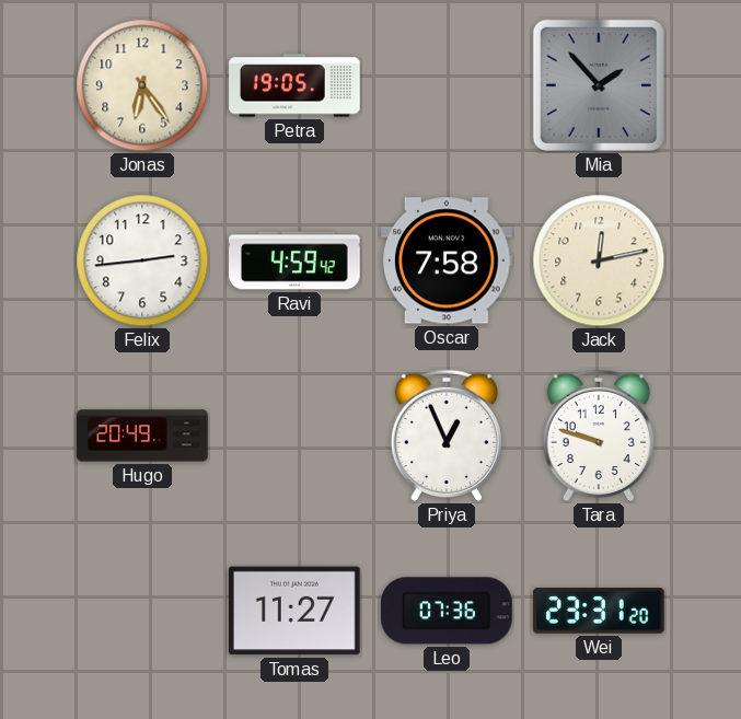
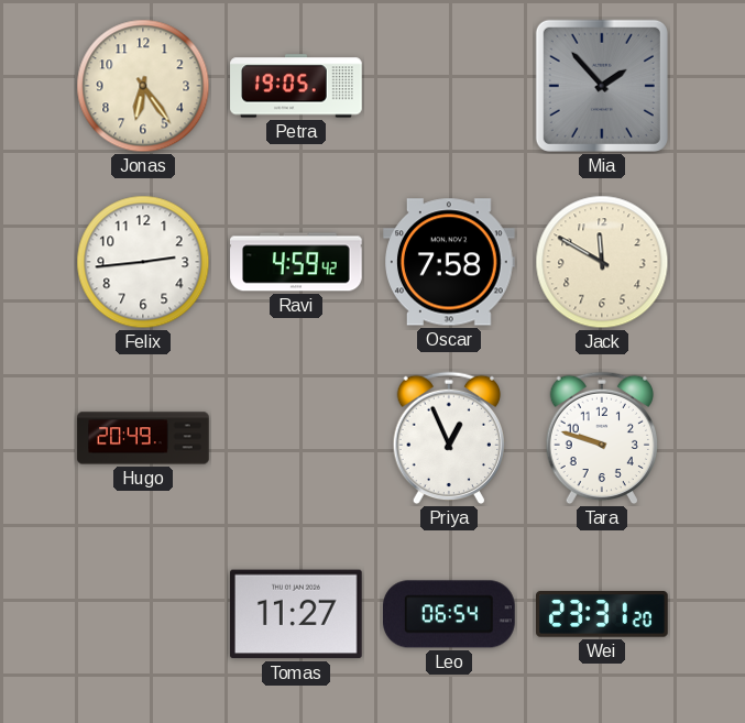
Jack: 12:13 -> 11:50
Leo: 07:36 -> 06:54
